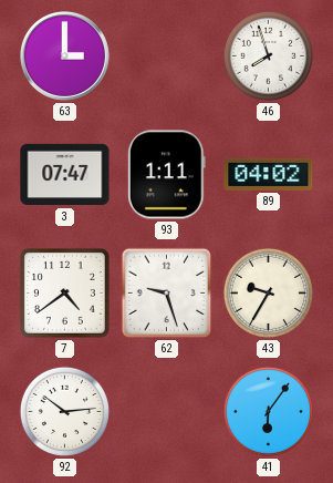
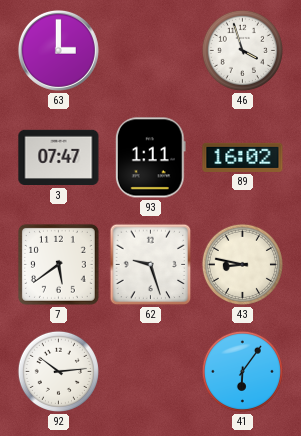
46: 7:57 -> 3:57
89: 04:02 -> 16:02
7: 4:39 -> 5:39
43: 9:35 -> 8:47
